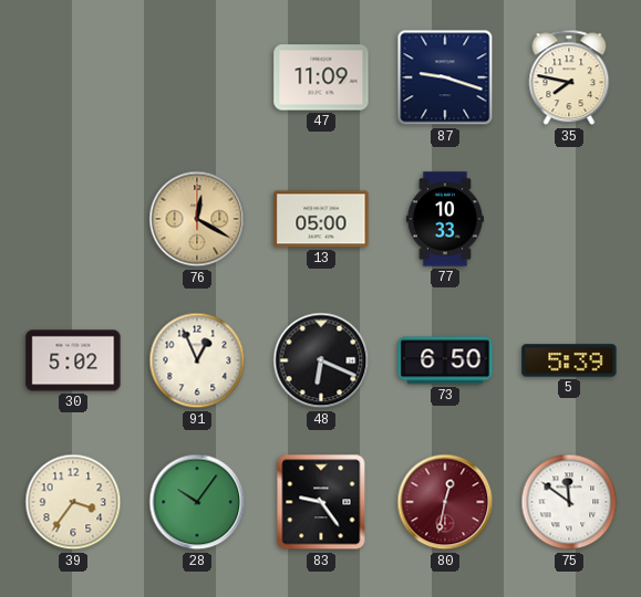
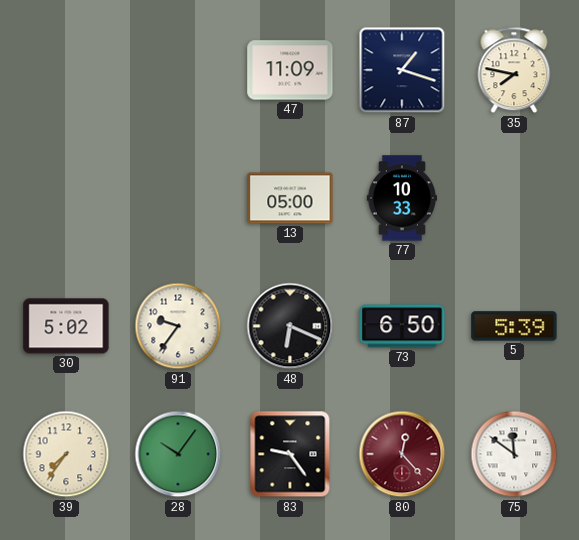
87: 9:18 -> 1:18
76: 12:20 -> none
91: 12:56 -> 9:36
39: 3:36 -> 7:36
80: 12:32 -> 12:23
